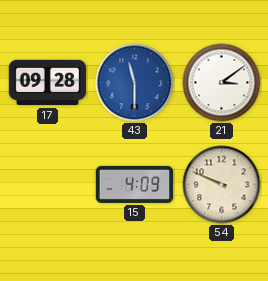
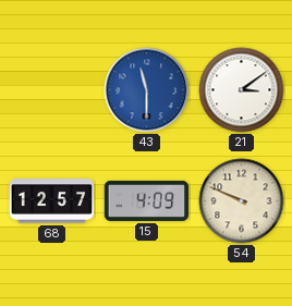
17: 09:28 -> none
68: none -> 12:57
